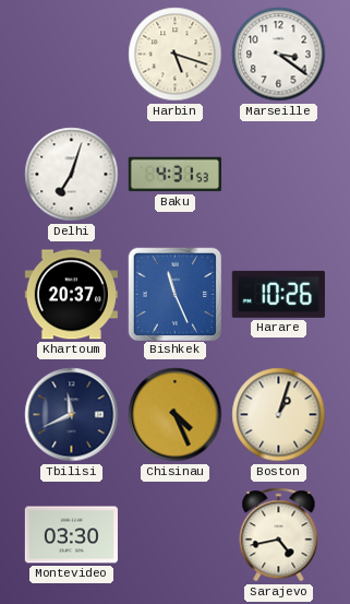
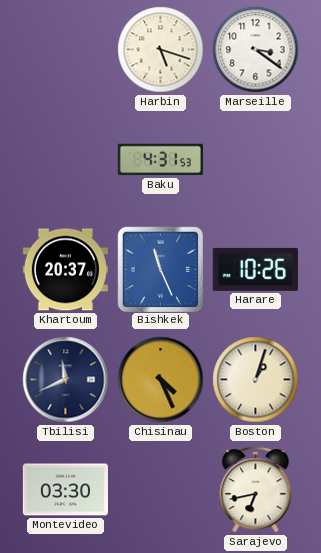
Delhi: 7:03 -> none
Sarajevo: 4:43 -> 6:43
